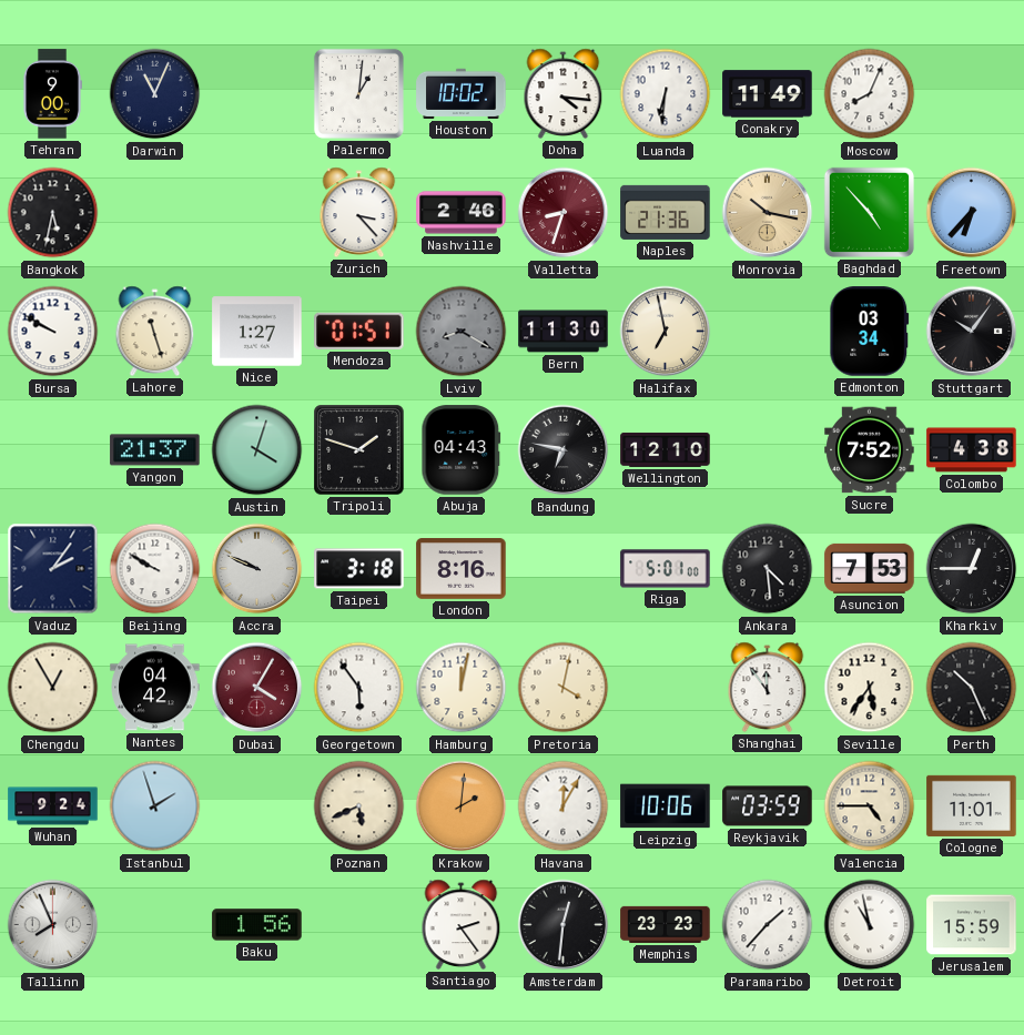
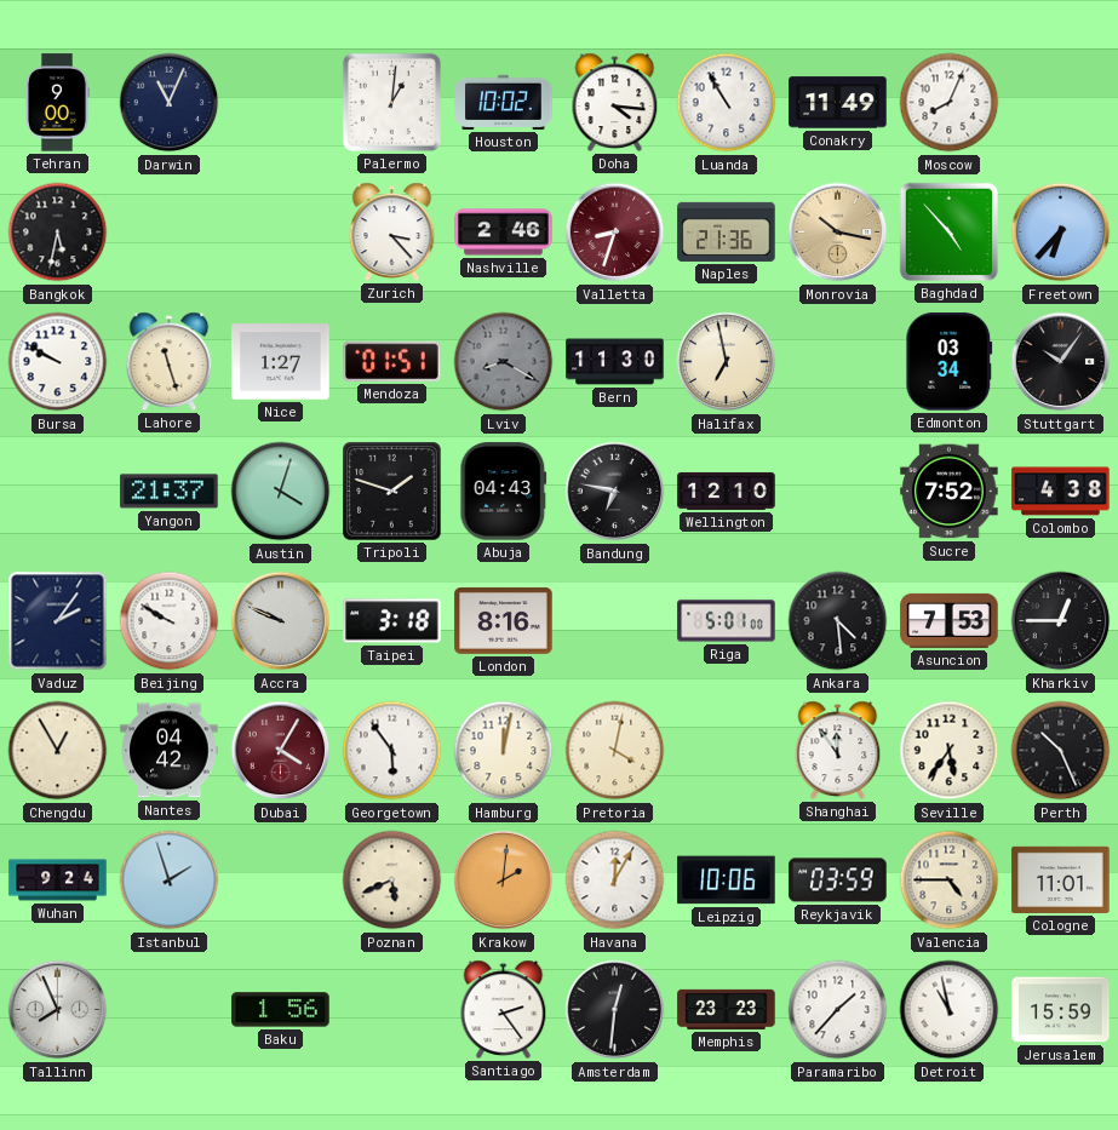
Luanda: 6:31 -> 10:55
